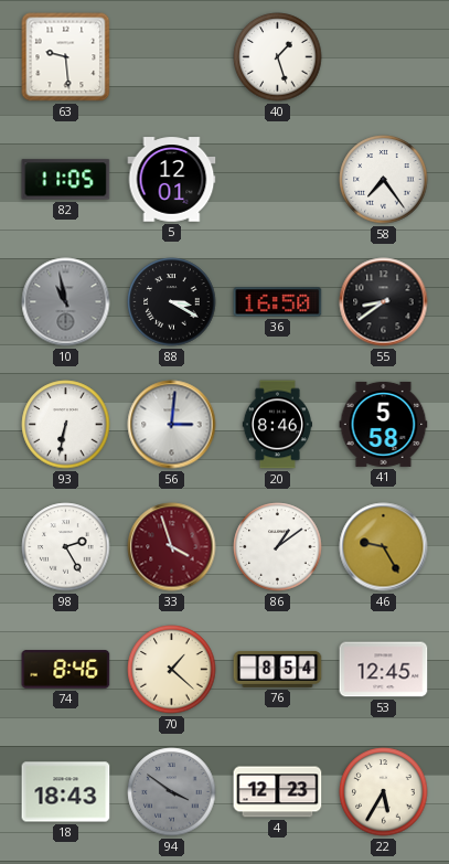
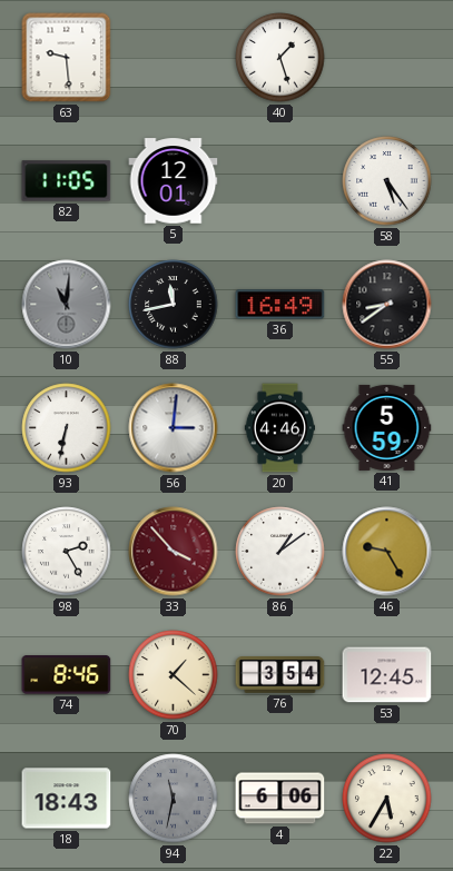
58: 7:24 -> 5:24
10: 10:58 -> 11:01
88: 3:20 -> 11:43
36: 16:50 -> 16:49
20: 8:46 -> 4:46
41: 5:58 -> 5:59
33: 3:57 -> 3:53
76: 8:54 -> 3:54
94: 3:51 -> 11:32
4: 12:23 -> 6:06
